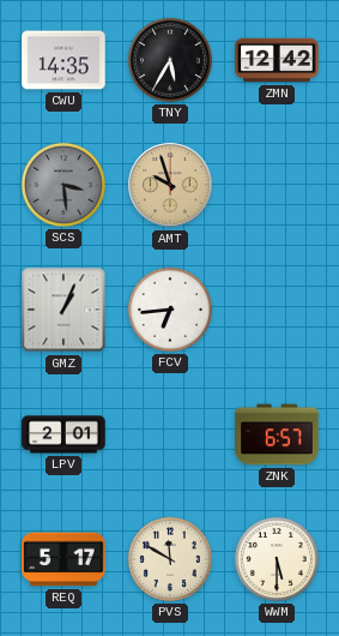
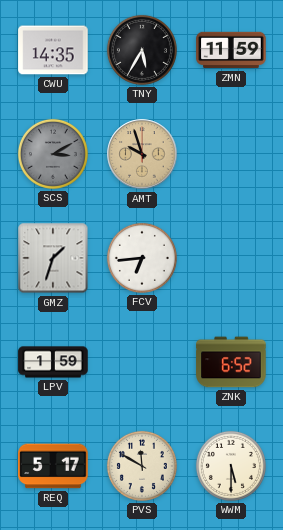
ZMN: 12:42 -> 11:59
SCS: 3:29 -> 3:10
GMZ: 1:04 -> 1:33
LPV: 2:01 -> 1:59
ZNK: 6:57 -> 6:52
